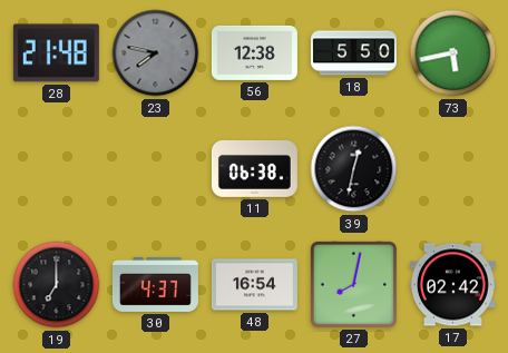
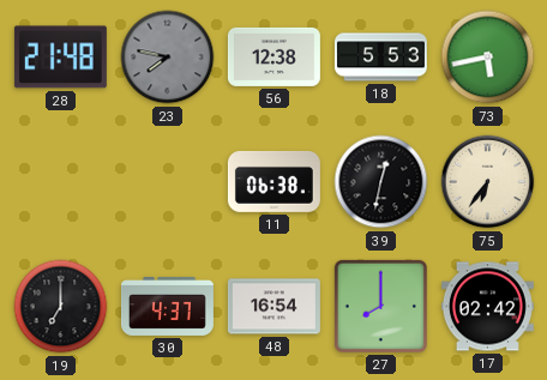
18: 5:50 -> 5:53
75: none -> 6:36
27: 8:02 -> 8:00
